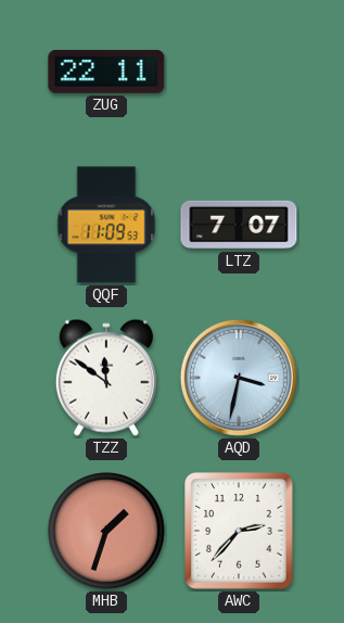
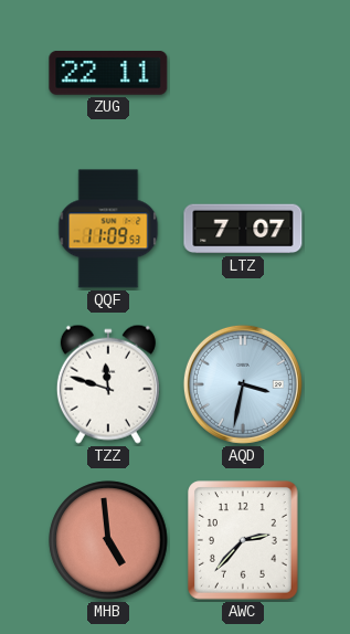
TZZ: 11:51 -> 11:48
MHB: 1:33 -> 4:59
